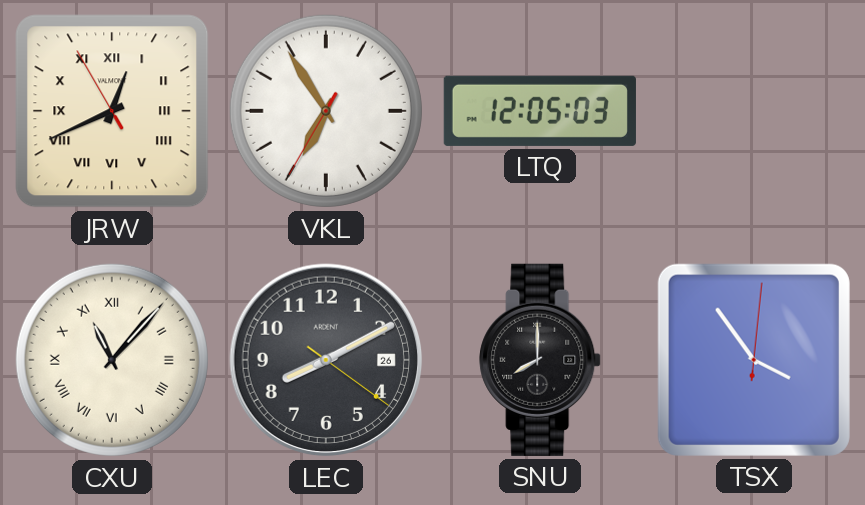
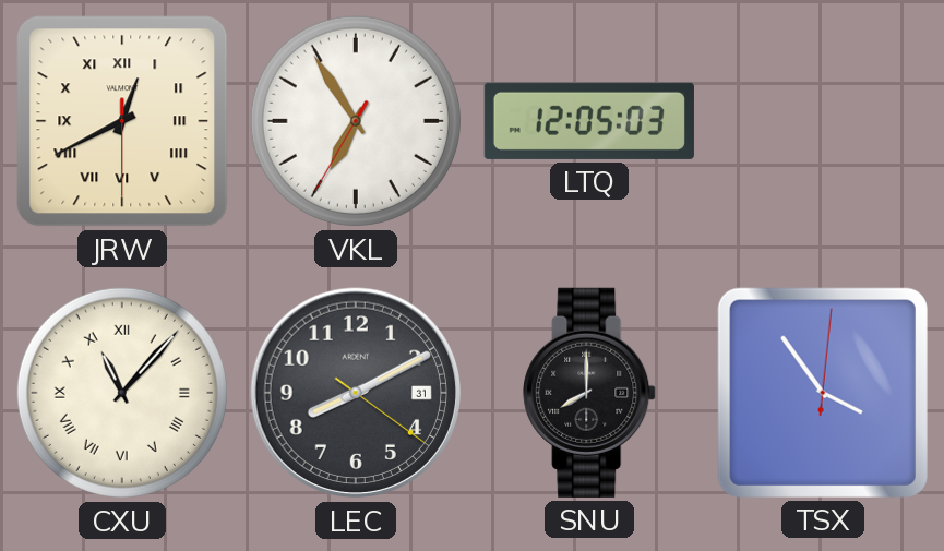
JRW: 12:40:55 -> 12:40:30
LEC date: 26 -> 31
